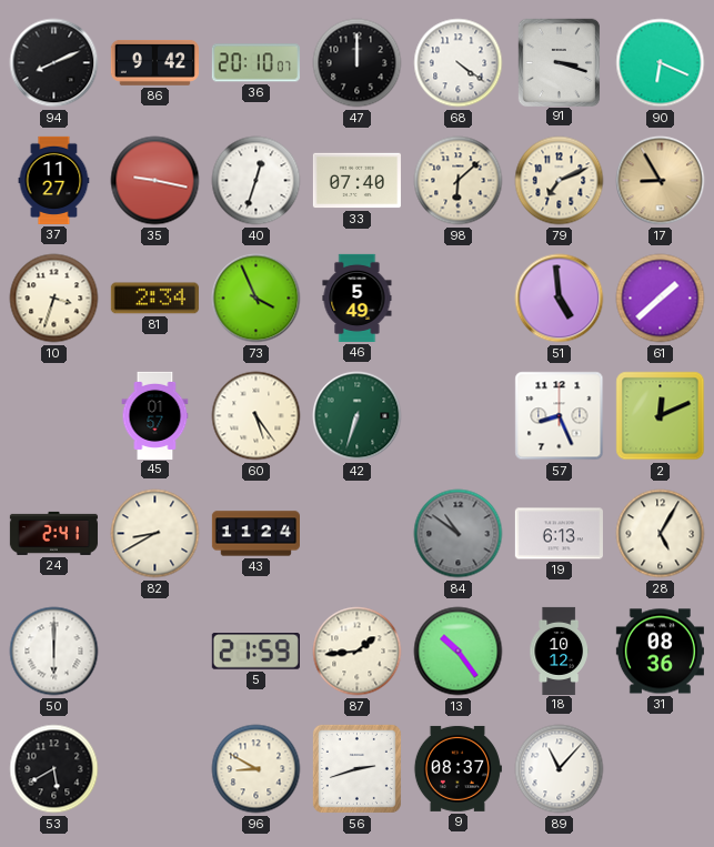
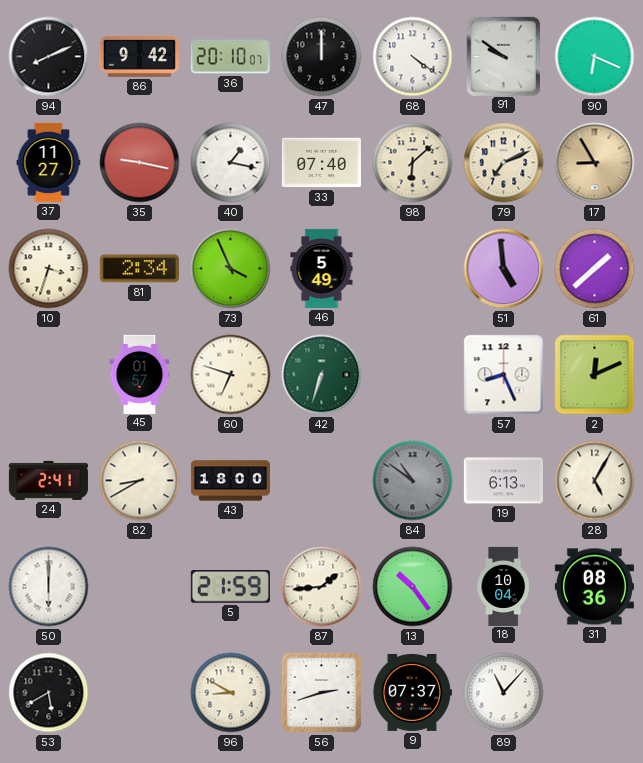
91: 3:18 -> 9:51
40: 12:33 -> 1:17
60: 5:24 -> 6:48
43: 11:24 -> 18:00
18: 10:12 -> 10:04
9: 08:37 -> 07:37
